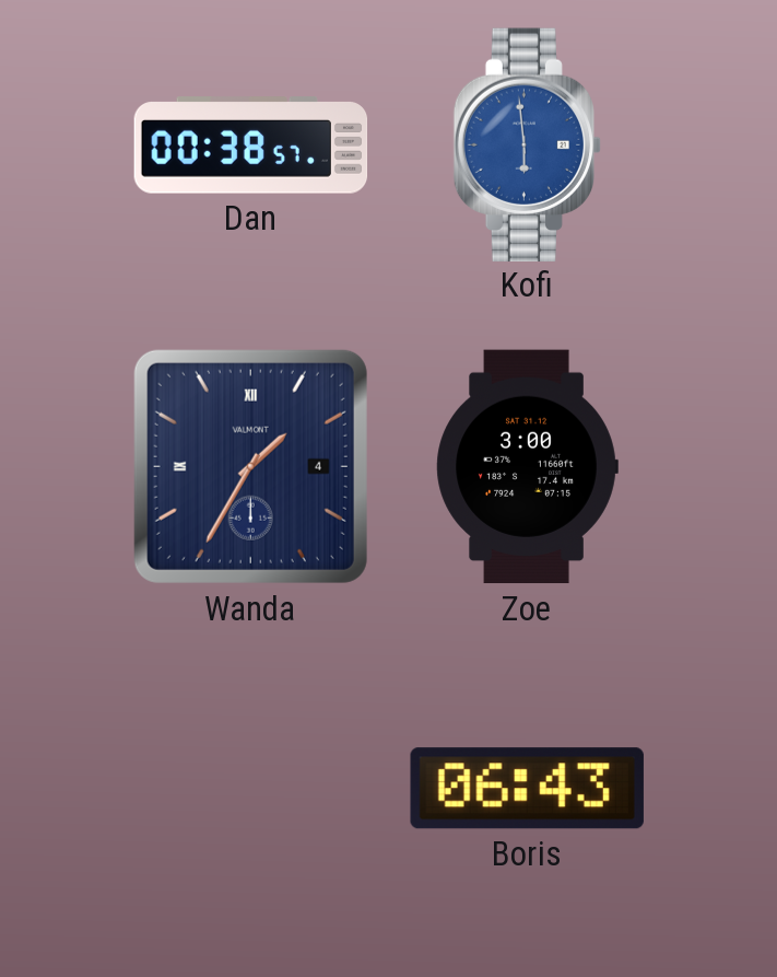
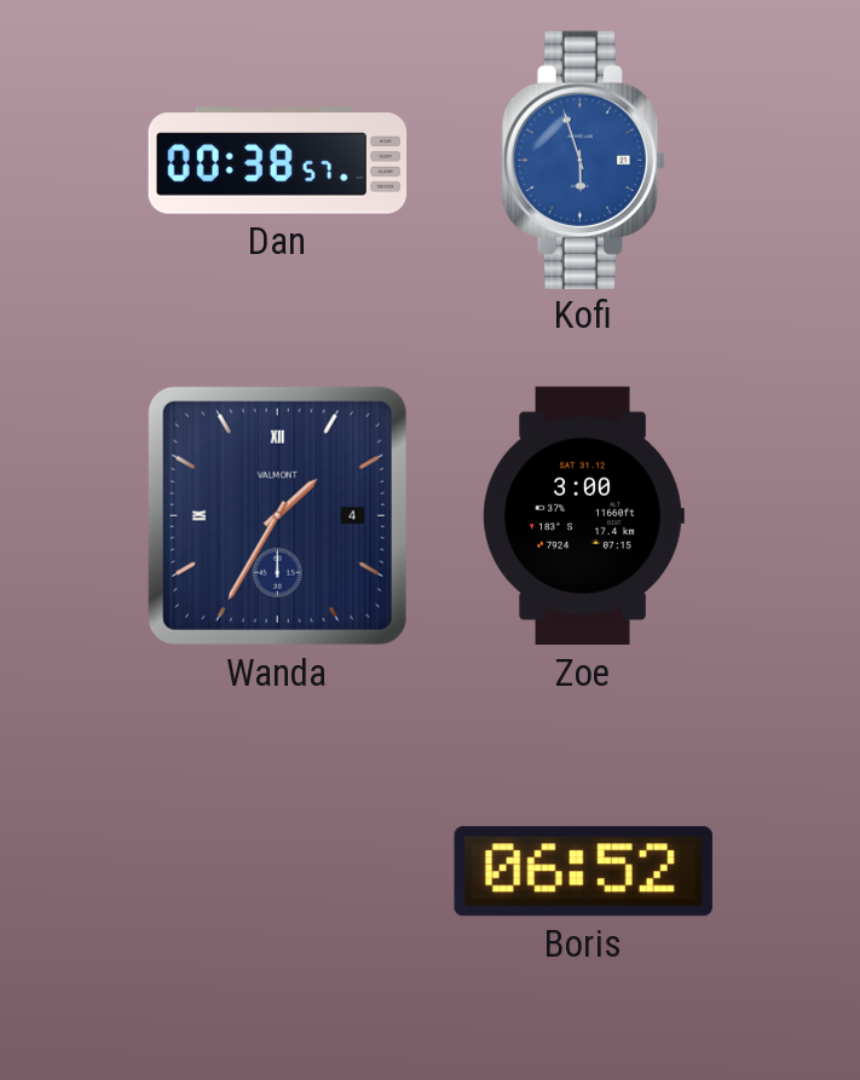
Kofi: 5:59 -> 5:57
Boris: 06:43 -> 06:52
